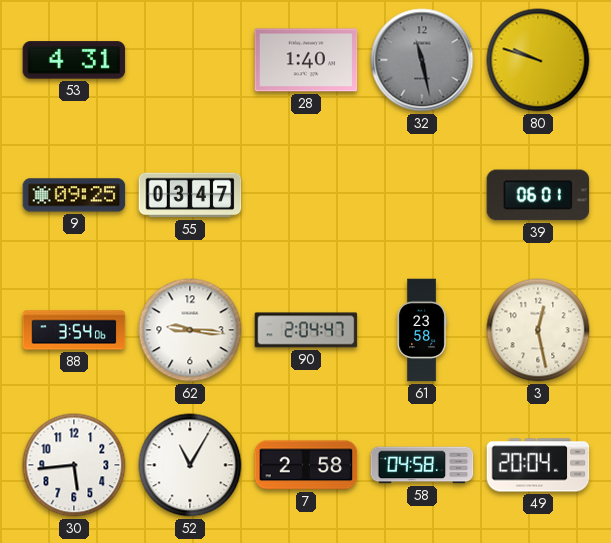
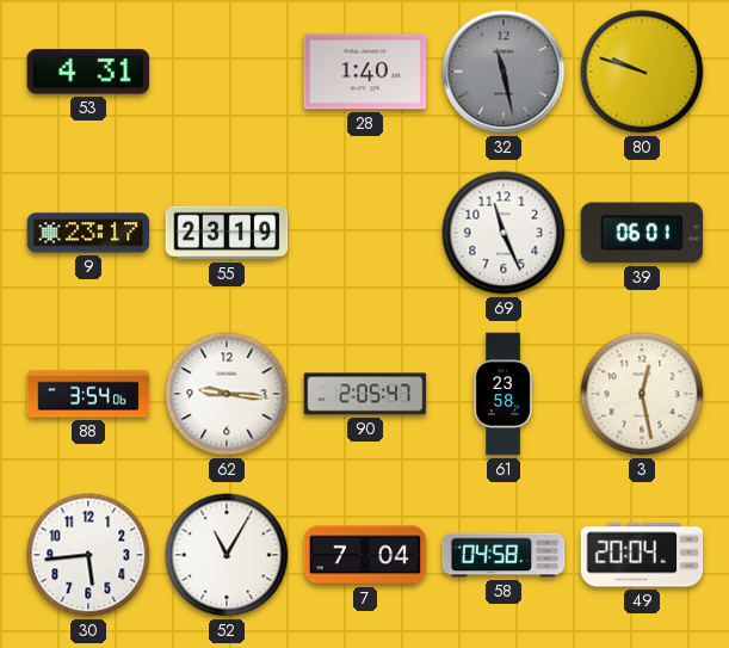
9: 09:25 -> 23:17
55: 03:47 -> 23:19
69: none -> 11:26
90: 2:04 -> 2:05
7: 2:58 -> 7:04
